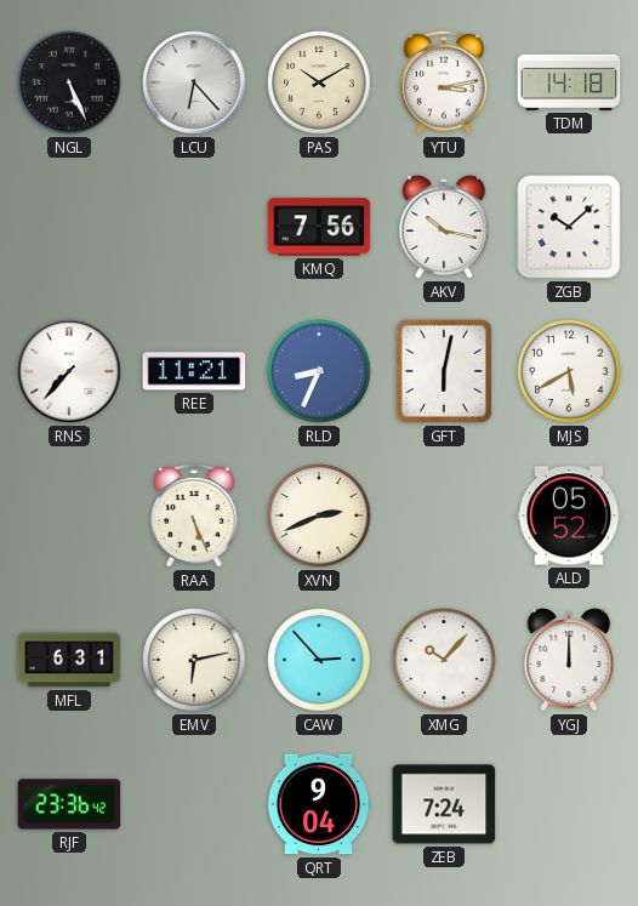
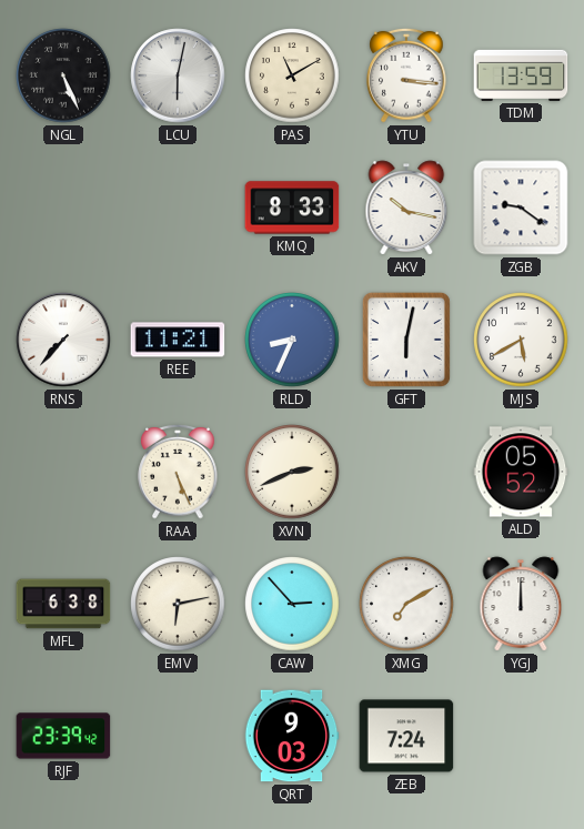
LCU: 6:23 -> 6:02
PAS: 10:10 -> 11:10
YTU: 3:13 -> 3:16
TDM: 14:18 -> 13:59
KMQ: 7:56 -> 8:33
ZGB: 10:08 -> 9:21
MFL: 6:31 -> 6:38
XMG: 10:07 -> 7:10
RJF: 23:36 -> 23:39
QRT: 9:04 -> 9:03
